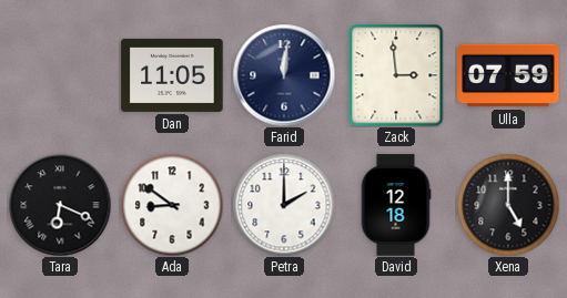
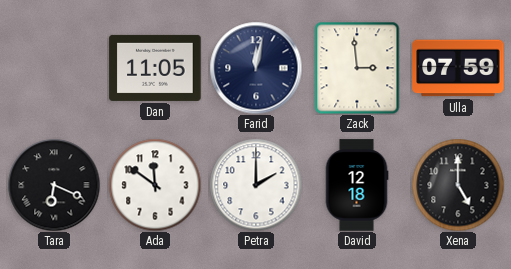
Farid: 12:01 -> 12:02
Ada: 8:51 -> 11:51
